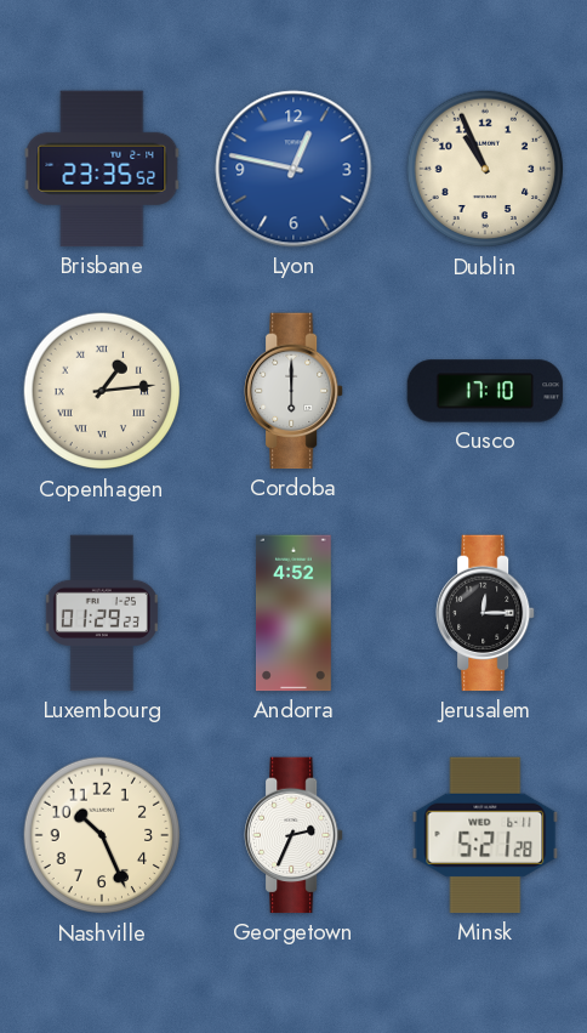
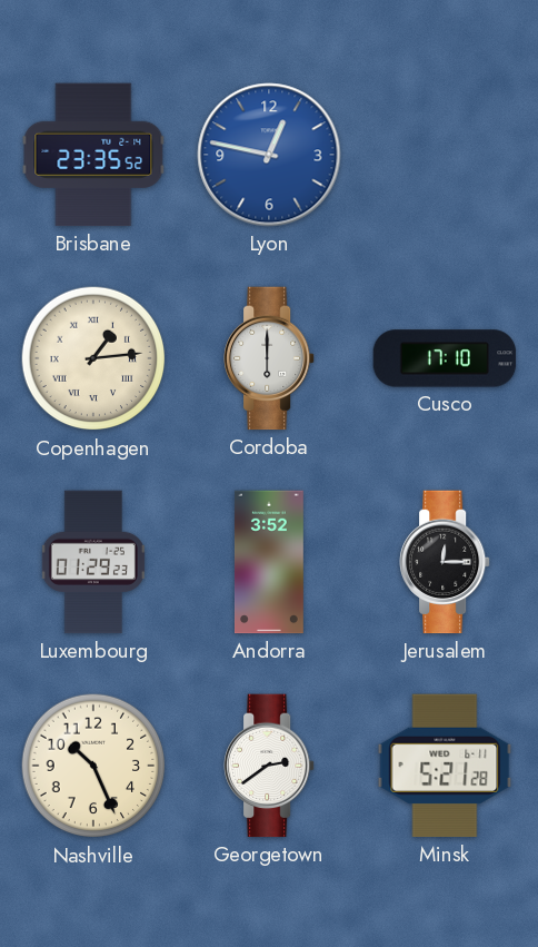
Dublin: 10:56 -> none
Andorra: 4:52 -> 3:52
Georgetown: 2:34 -> 2:39
